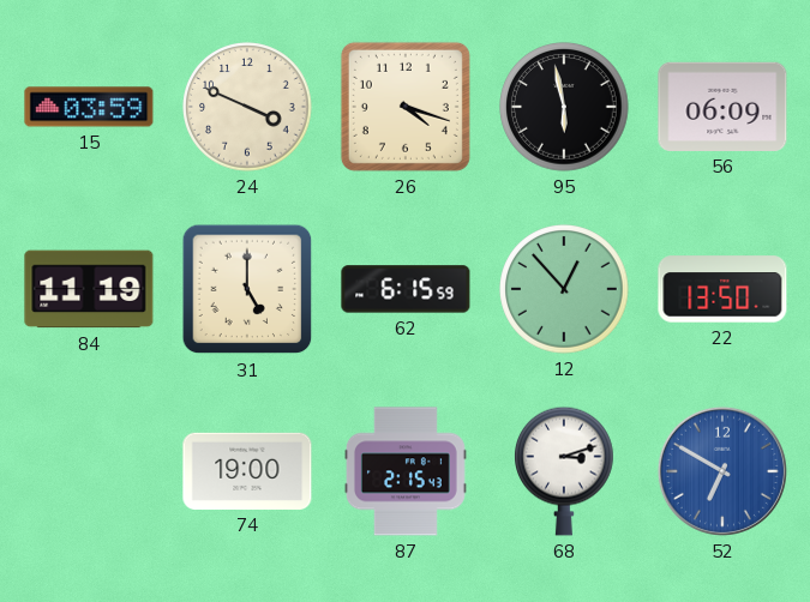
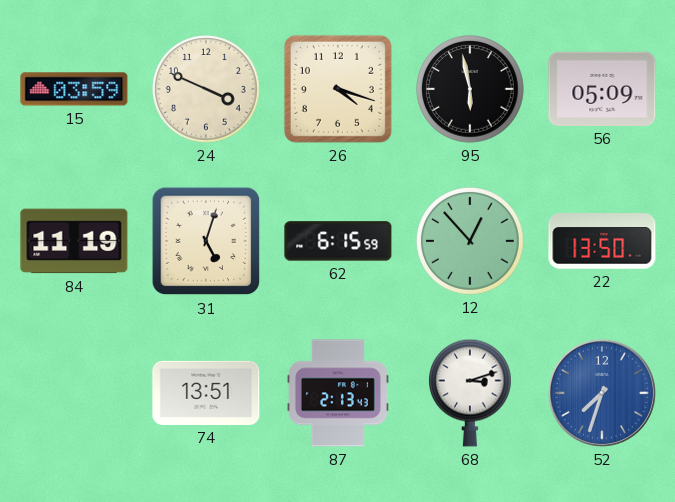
56: 06:09 -> 05:09
31: 5:00 -> 5:03
74: 19:00 -> 13:51
87: 2:15 -> 2:13
52: 6:50 -> 7:33
